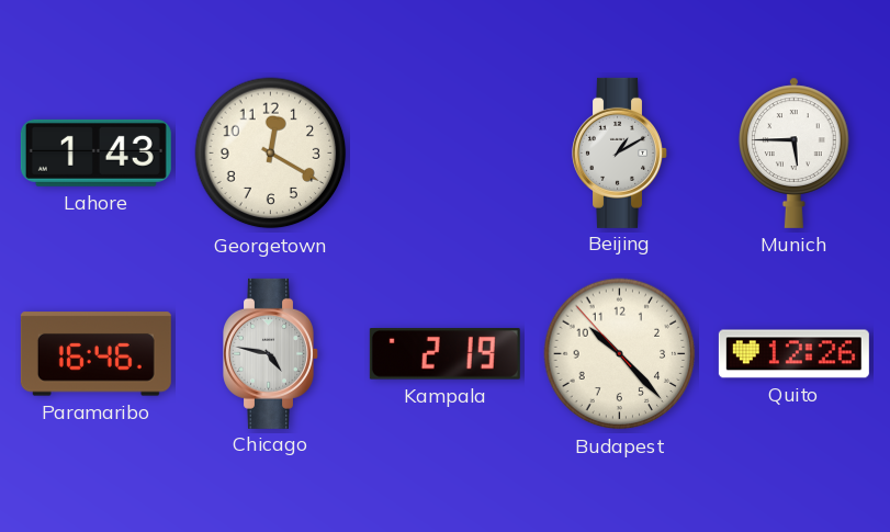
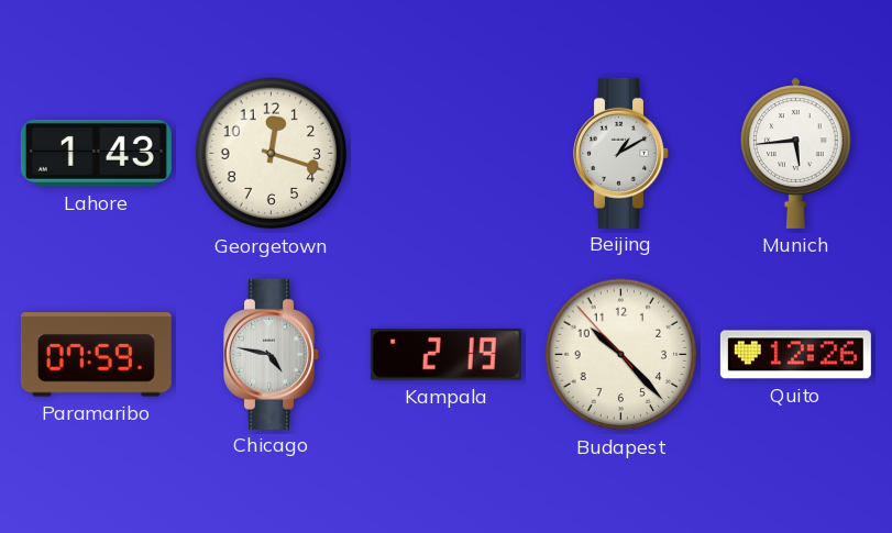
Georgetown: 12:20 -> 12:18
Munich: 5:45 -> 5:44
Paramaribo: 16:46 -> 07:59
